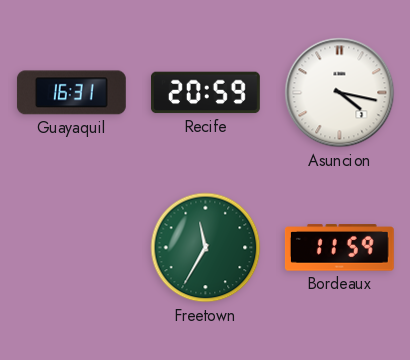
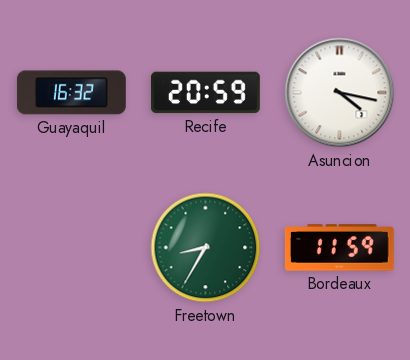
Guayaquil: 16:31 -> 16:32
Freetown: 11:35 -> 8:35
